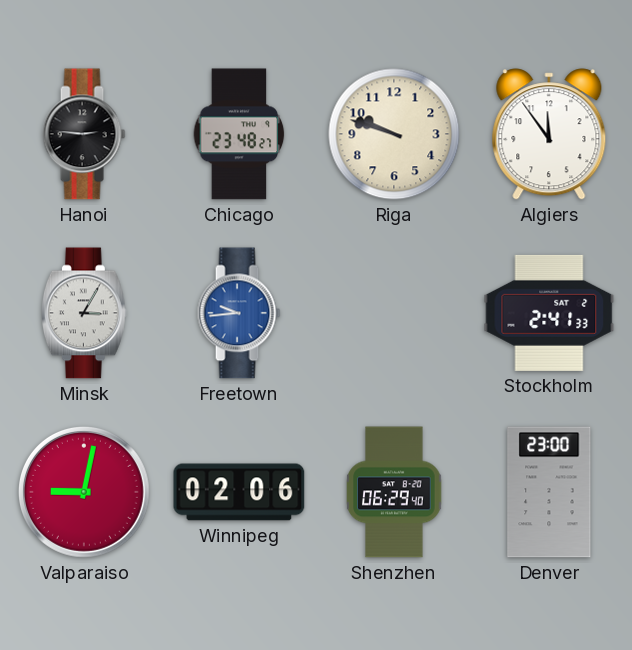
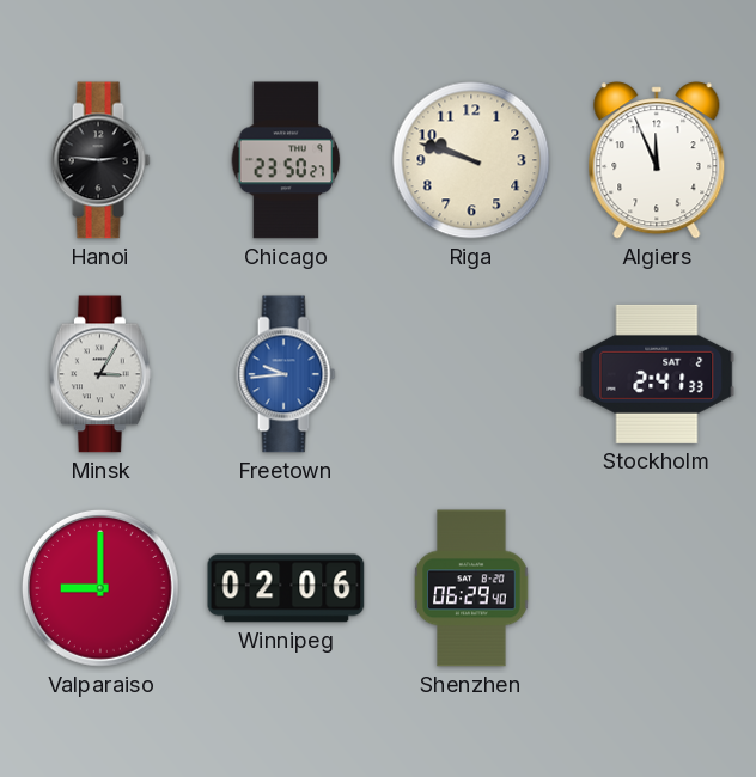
Chicago: 23:48 -> 23:50
Algiers: 11:54 -> 11:56
Valparaiso: 9:02 -> 9:00
Denver: 23:00 -> none
